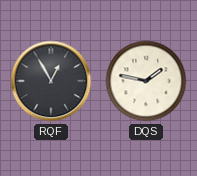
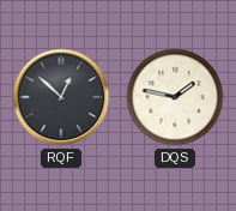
RQF: 12:55 -> 12:52
